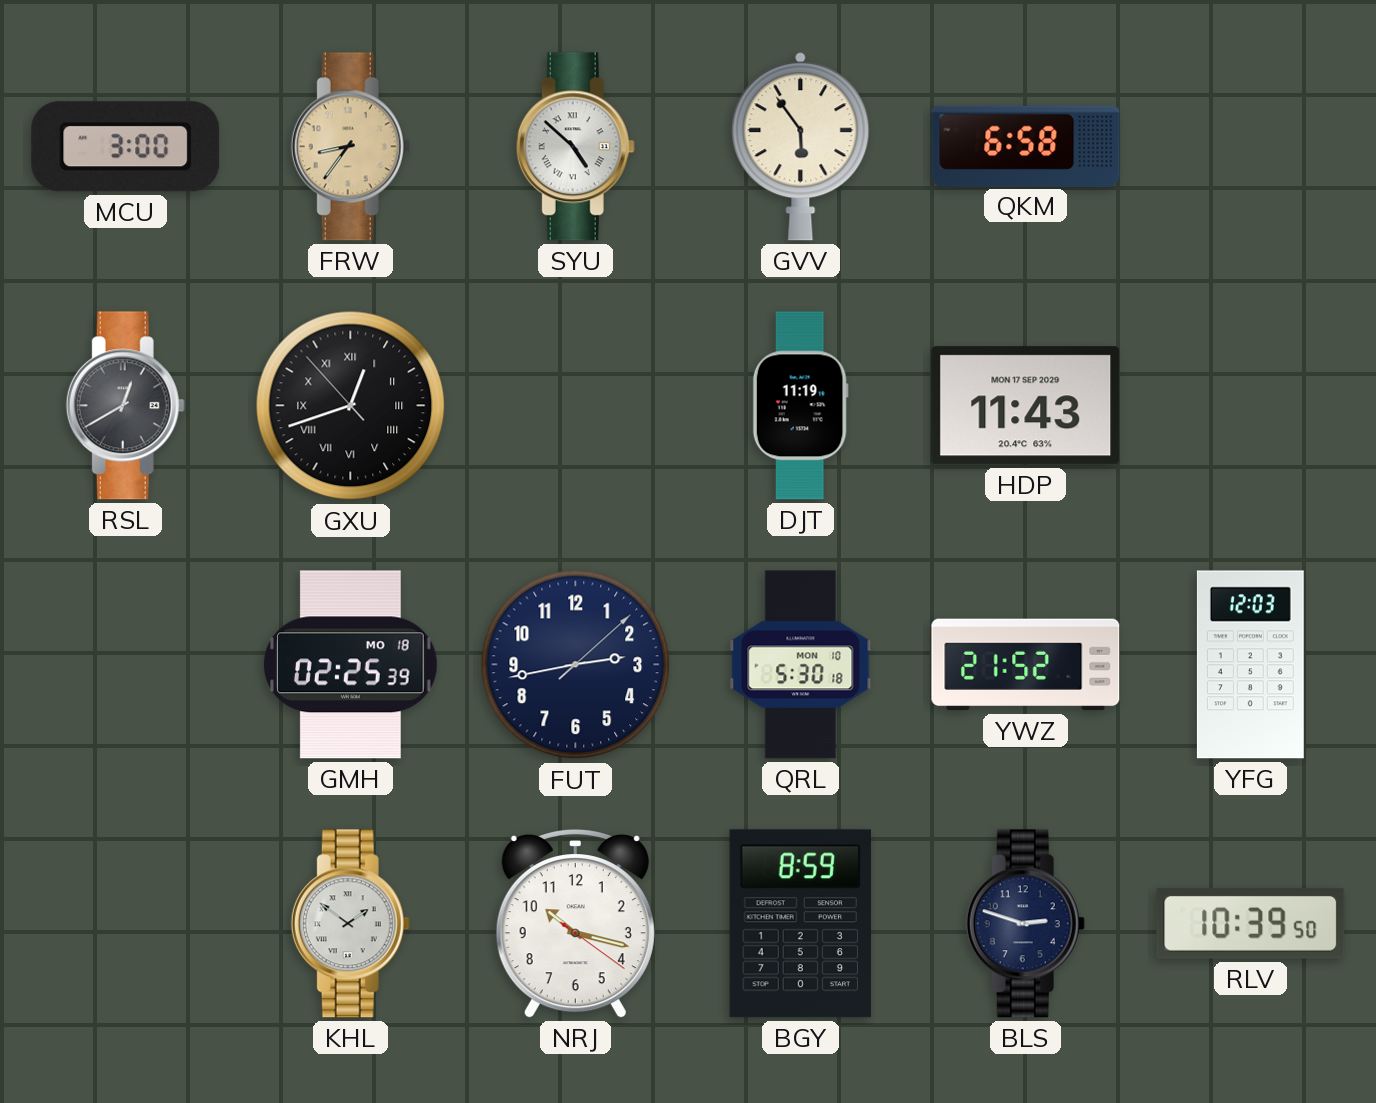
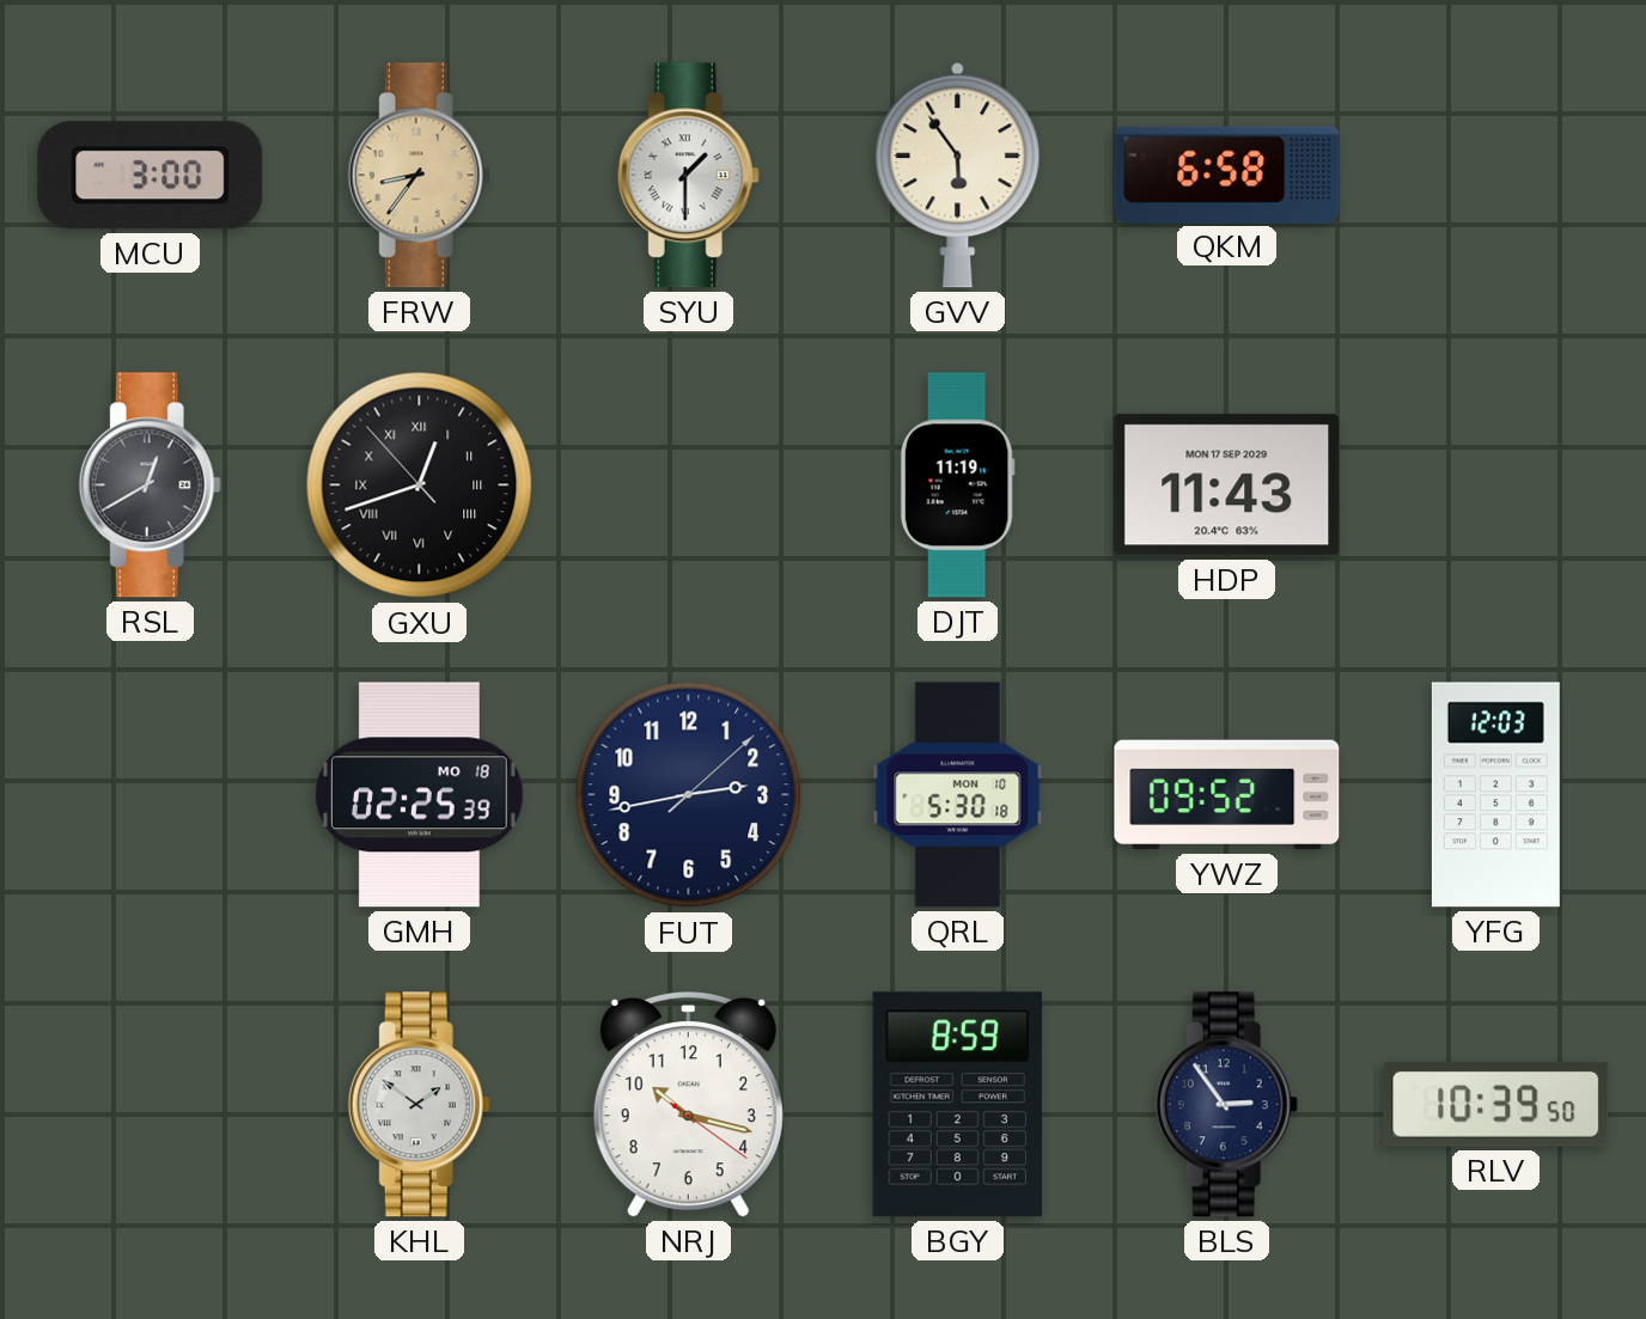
SYU: 4:52 -> 1:30
YWZ: 21:52 -> 09:52
BLS: 2:48 -> 2:54
